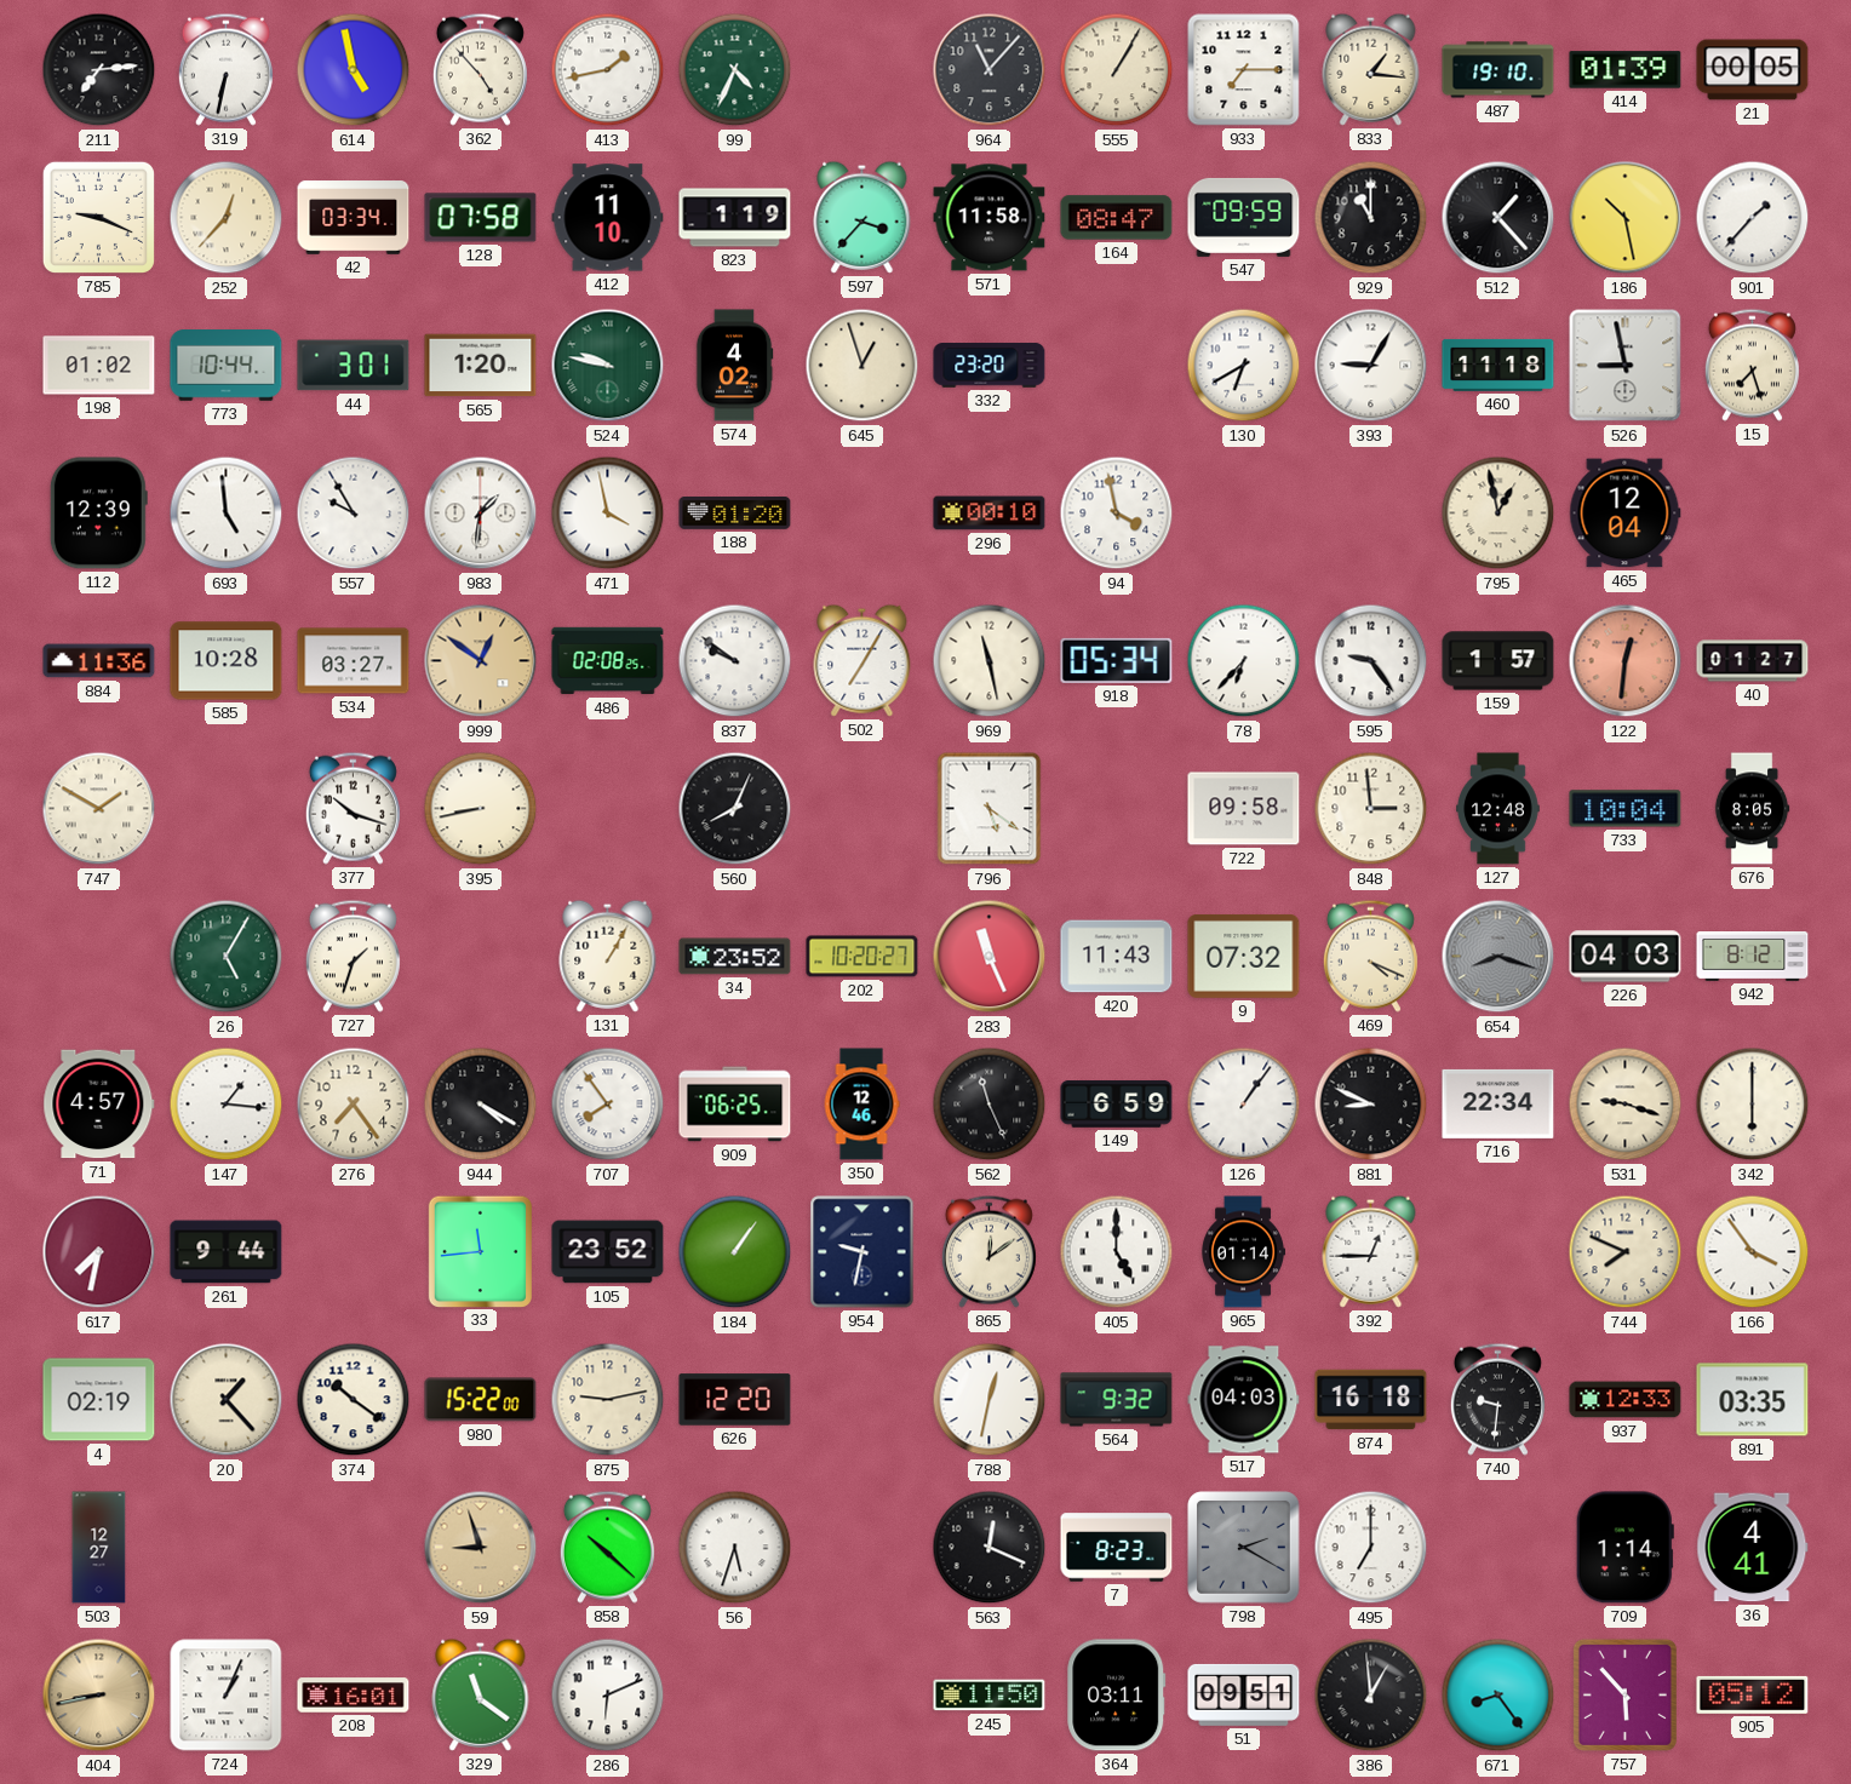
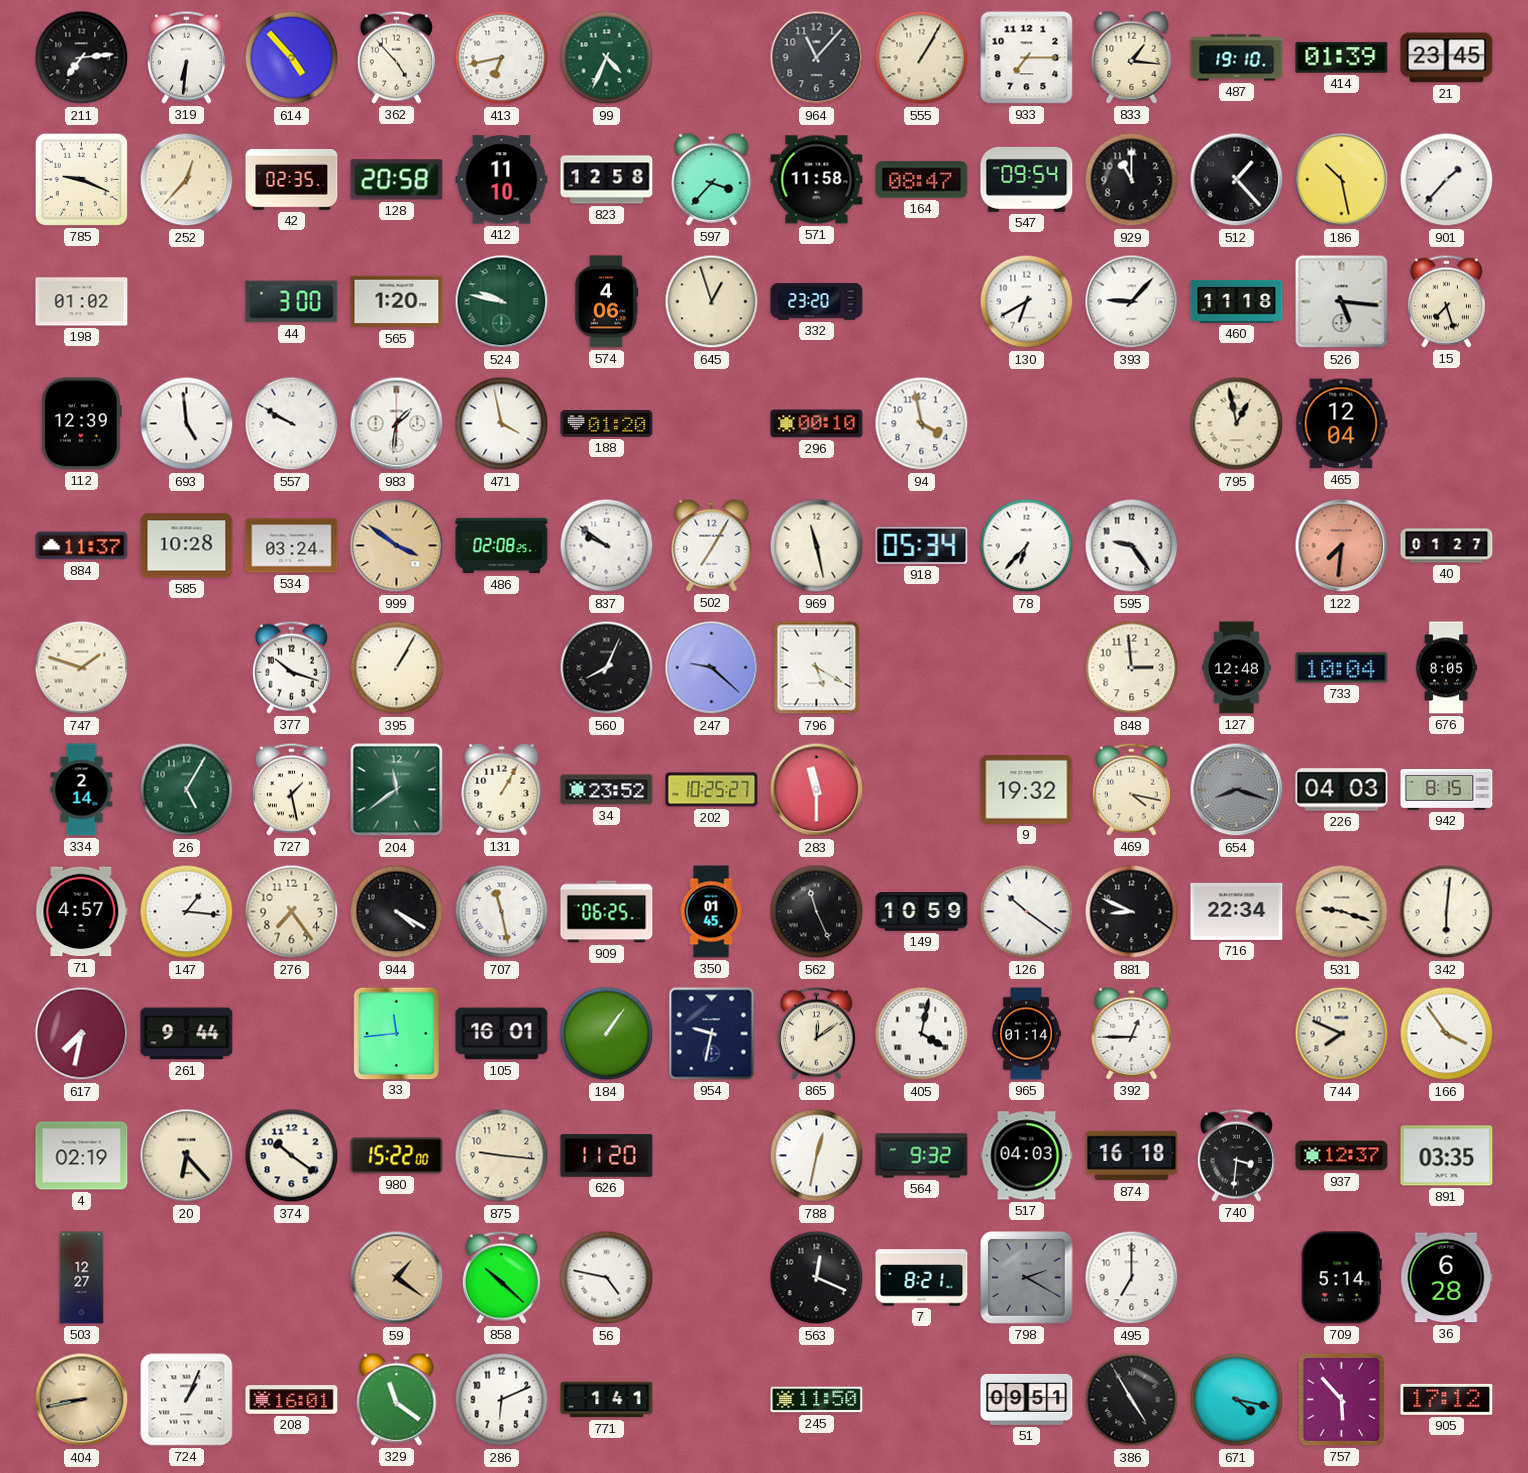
319: 6:32 -> 6:31
614: 4:58 -> 4:53
413: 1:43 -> 6:43
21: 00:05 -> 23:45
42: 03:34 -> 02:35
128: 07:58 -> 20:58
823: 1:19 -> 12:58
547: 09:59 -> 09:54
773: 10:44 -> none
44: 3:01 -> 3:00
574: 4:02 -> 4:06
393: 9:05 -> 9:07
526: 8:58 -> 5:16
557: 9:55 -> 9:50
884: 11:36 -> 11:37
534: 03:27 -> 03:24
999: 12:51 -> 3:51
159: 1:57 -> none
122: 12:31 -> 7:31
747: 1:50 -> 1:48
395: 8:43 -> 1:05
247: none -> 9:22
796: 5:21 -> 5:20
722: 09:58 -> none
334: none -> 2:14
727: 1:33 -> 1:28
204: none -> 11:39
202: 10:20 -> 10:25
283: 11:26 -> 11:30
420: 11:43 -> none
9: 07:32 -> 19:32
469: 4:19 -> 4:17
942: 8:12 -> 8:15
707: 7:54 -> 11:28
350: 12:46 -> 01:45
149: 6:59 -> 10:59
126: 1:06 -> 10:21
342: 6:00 -> 6:01
105: 23:52 -> 16:01
405: 5:00 -> 4:02
20: 1:23 -> 6:23
875: 9:13 -> 9:16
626: 12:20 -> 11:20
740: 9:31 -> 3:31
937: 12:33 -> 12:37
59: 8:57 -> 1:21
56: 5:33 -> 4:47
7: 8:23 -> 8:21
709: 1:14 -> 5:14
36: 4:41 -> 6:28
771: none -> 1:41
364: 03:11 -> none
386: 12:59 -> 4:55
671: 8:24 -> 4:17
905: 05:12 -> 17:12
